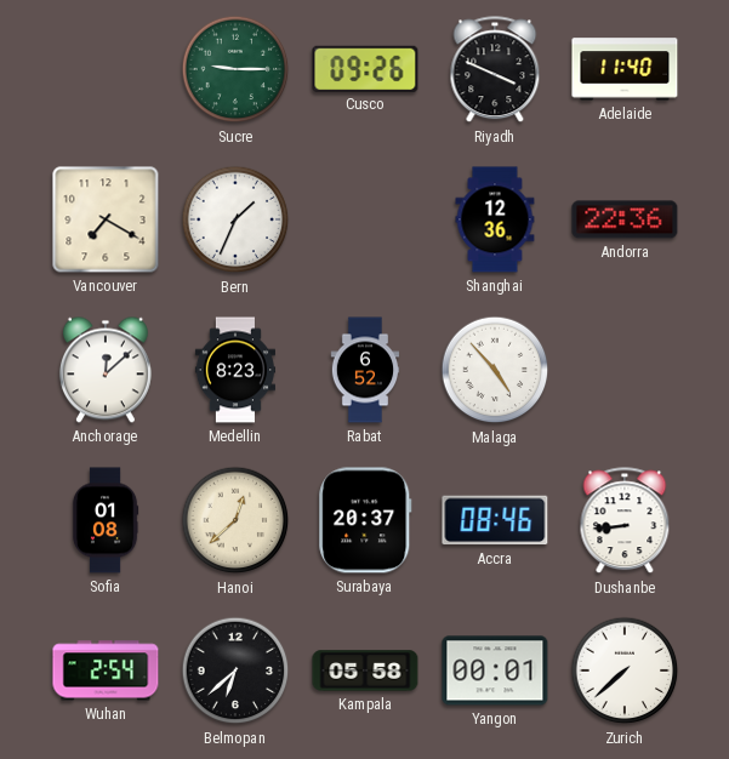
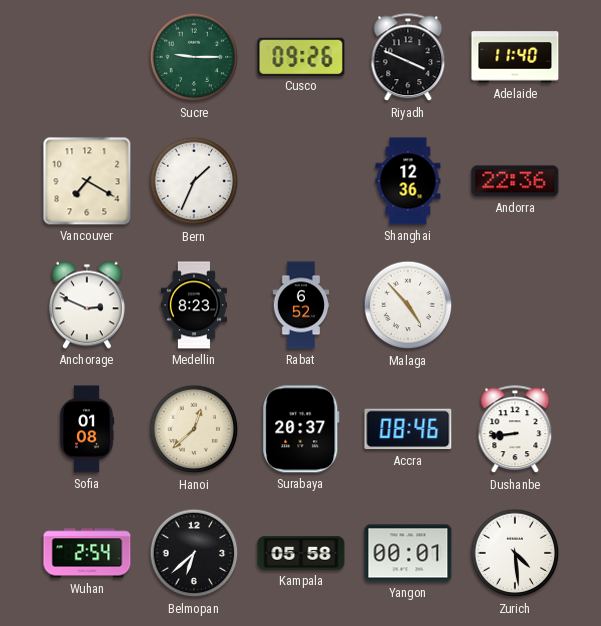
Anchorage: 12:08 -> 2:49
Zurich: 7:38 -> 4:29
